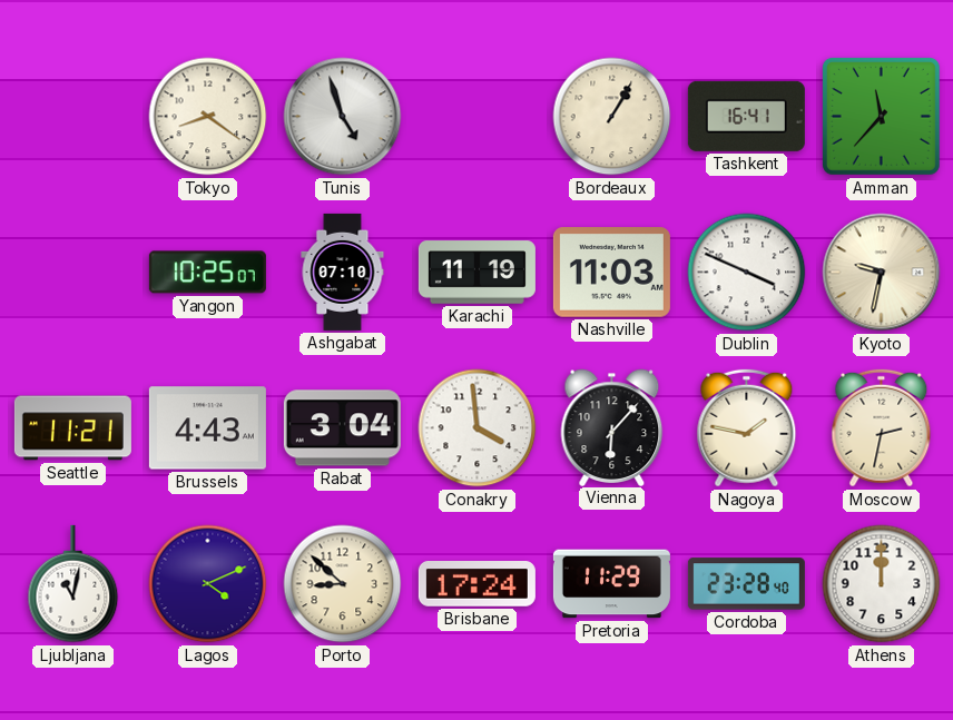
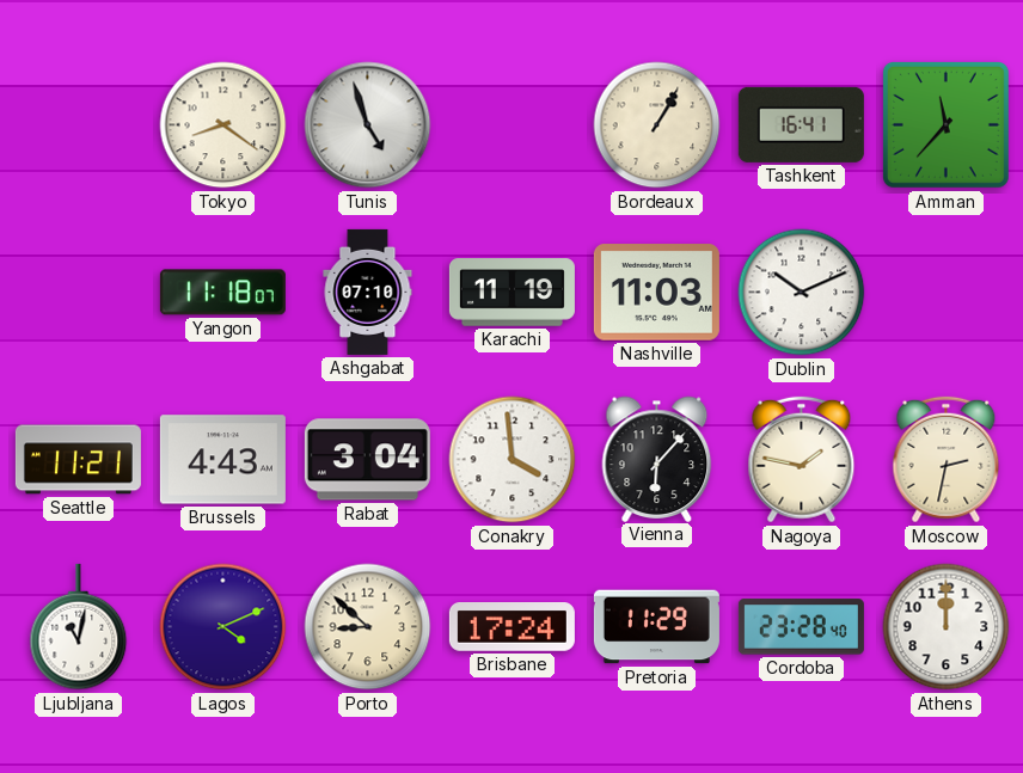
Yangon: 10:25 -> 11:18
Dublin: 3:49 -> 10:11
Kyoto: 9:32 -> none
